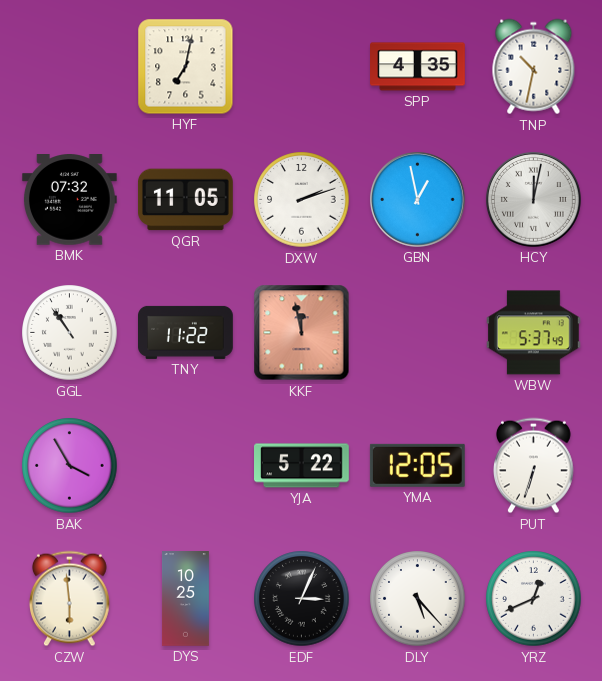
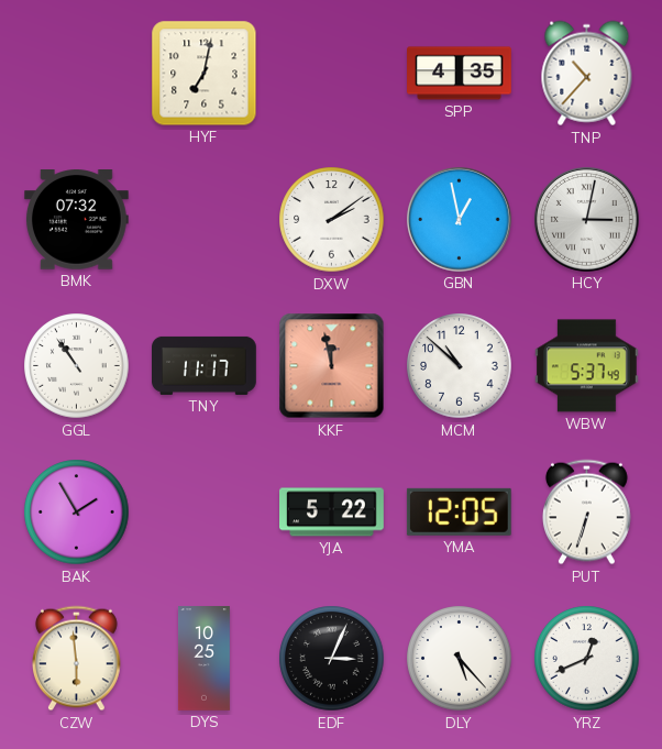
TNP: 10:32 -> 10:37
QGR: 11:05 -> none
DXW: 2:12 -> 2:09
HCY: 12:02 -> 3:02
TNY: 11:22 -> 11:17
MCM: none -> 10:52
BAK: 3:55 -> 1:55
